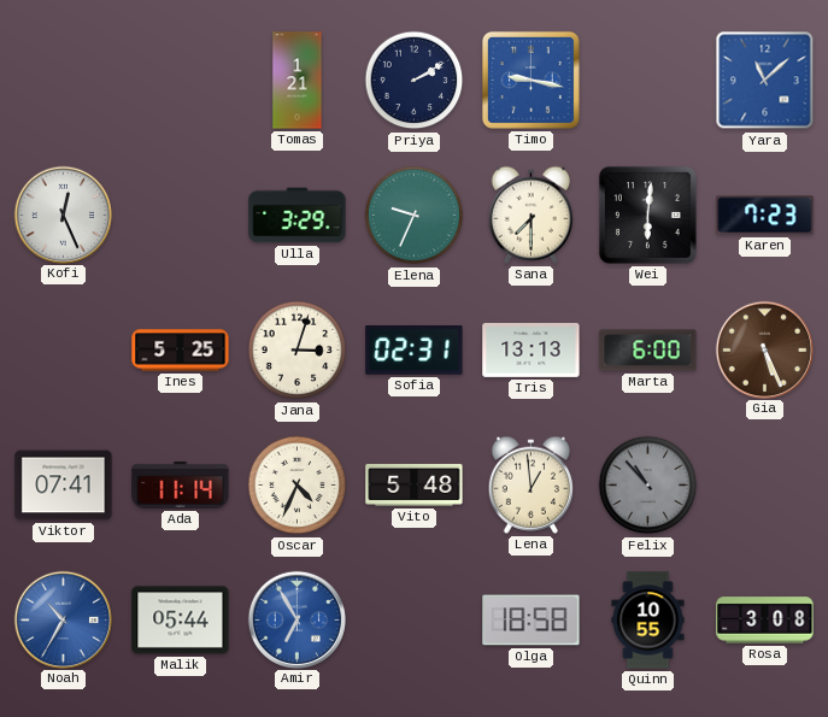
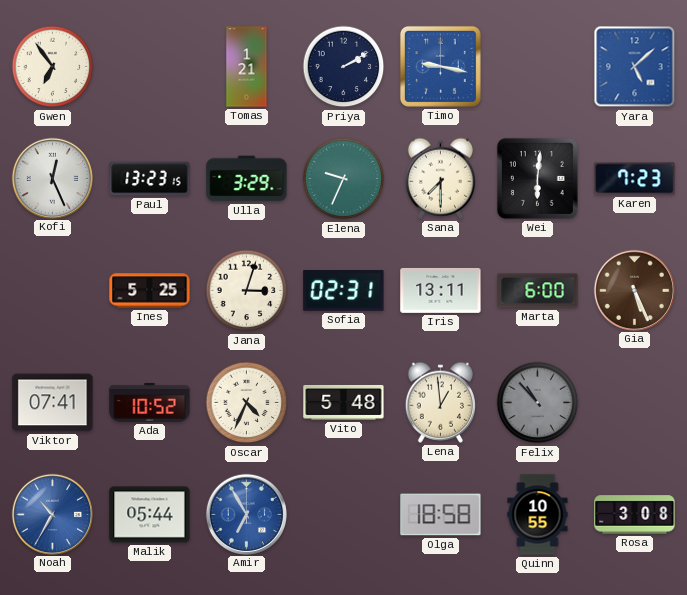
Gwen: none -> 6:54
Yara: 11:08 -> 5:08
Paul: none -> 13:23
Iris: 13:13 -> 13:11
Ada: 11:14 -> 10:52
